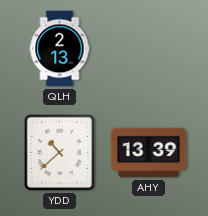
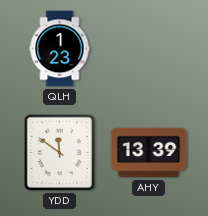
QLH: 2:13 -> 1:23
YDD: 10:38 -> 11:51
